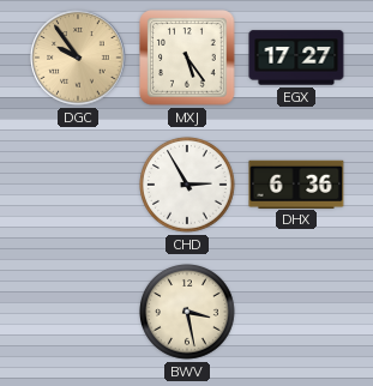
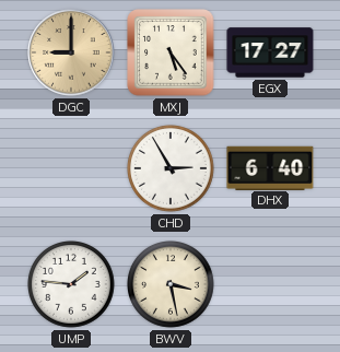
DGC: 9:54 -> 9:00
DHX: 6:36 -> 6:40
UMP: none -> 1:46
